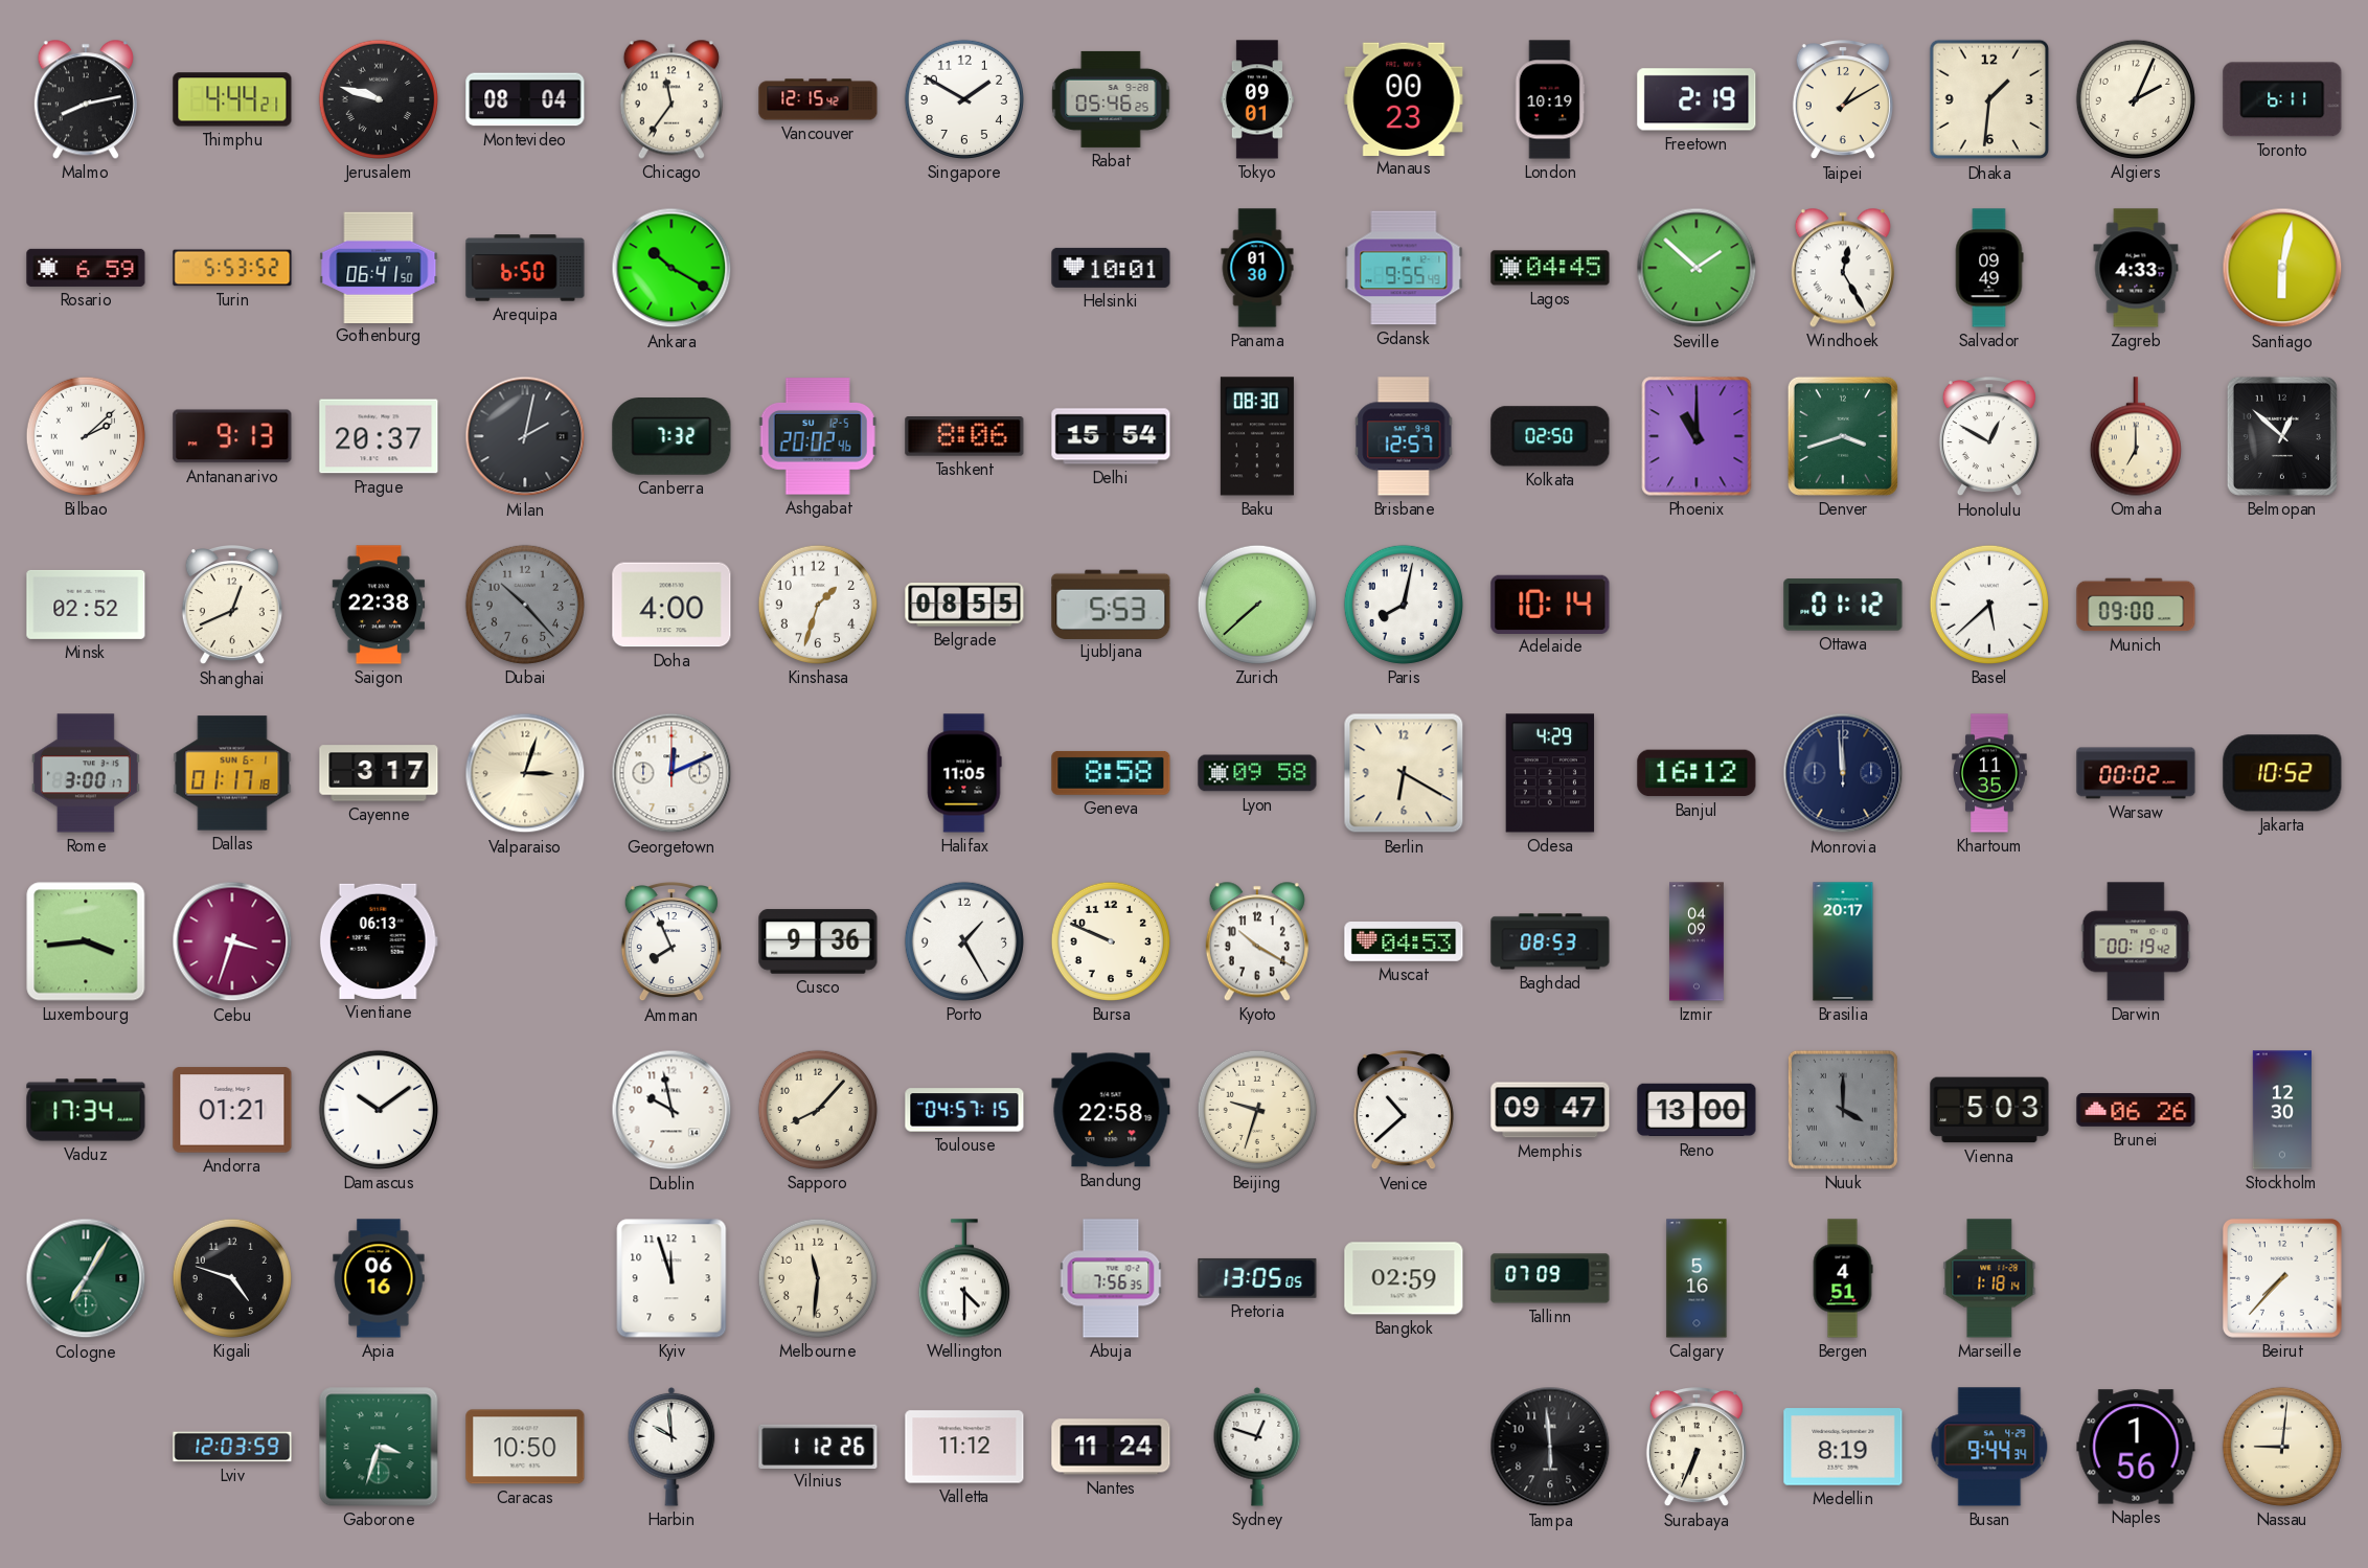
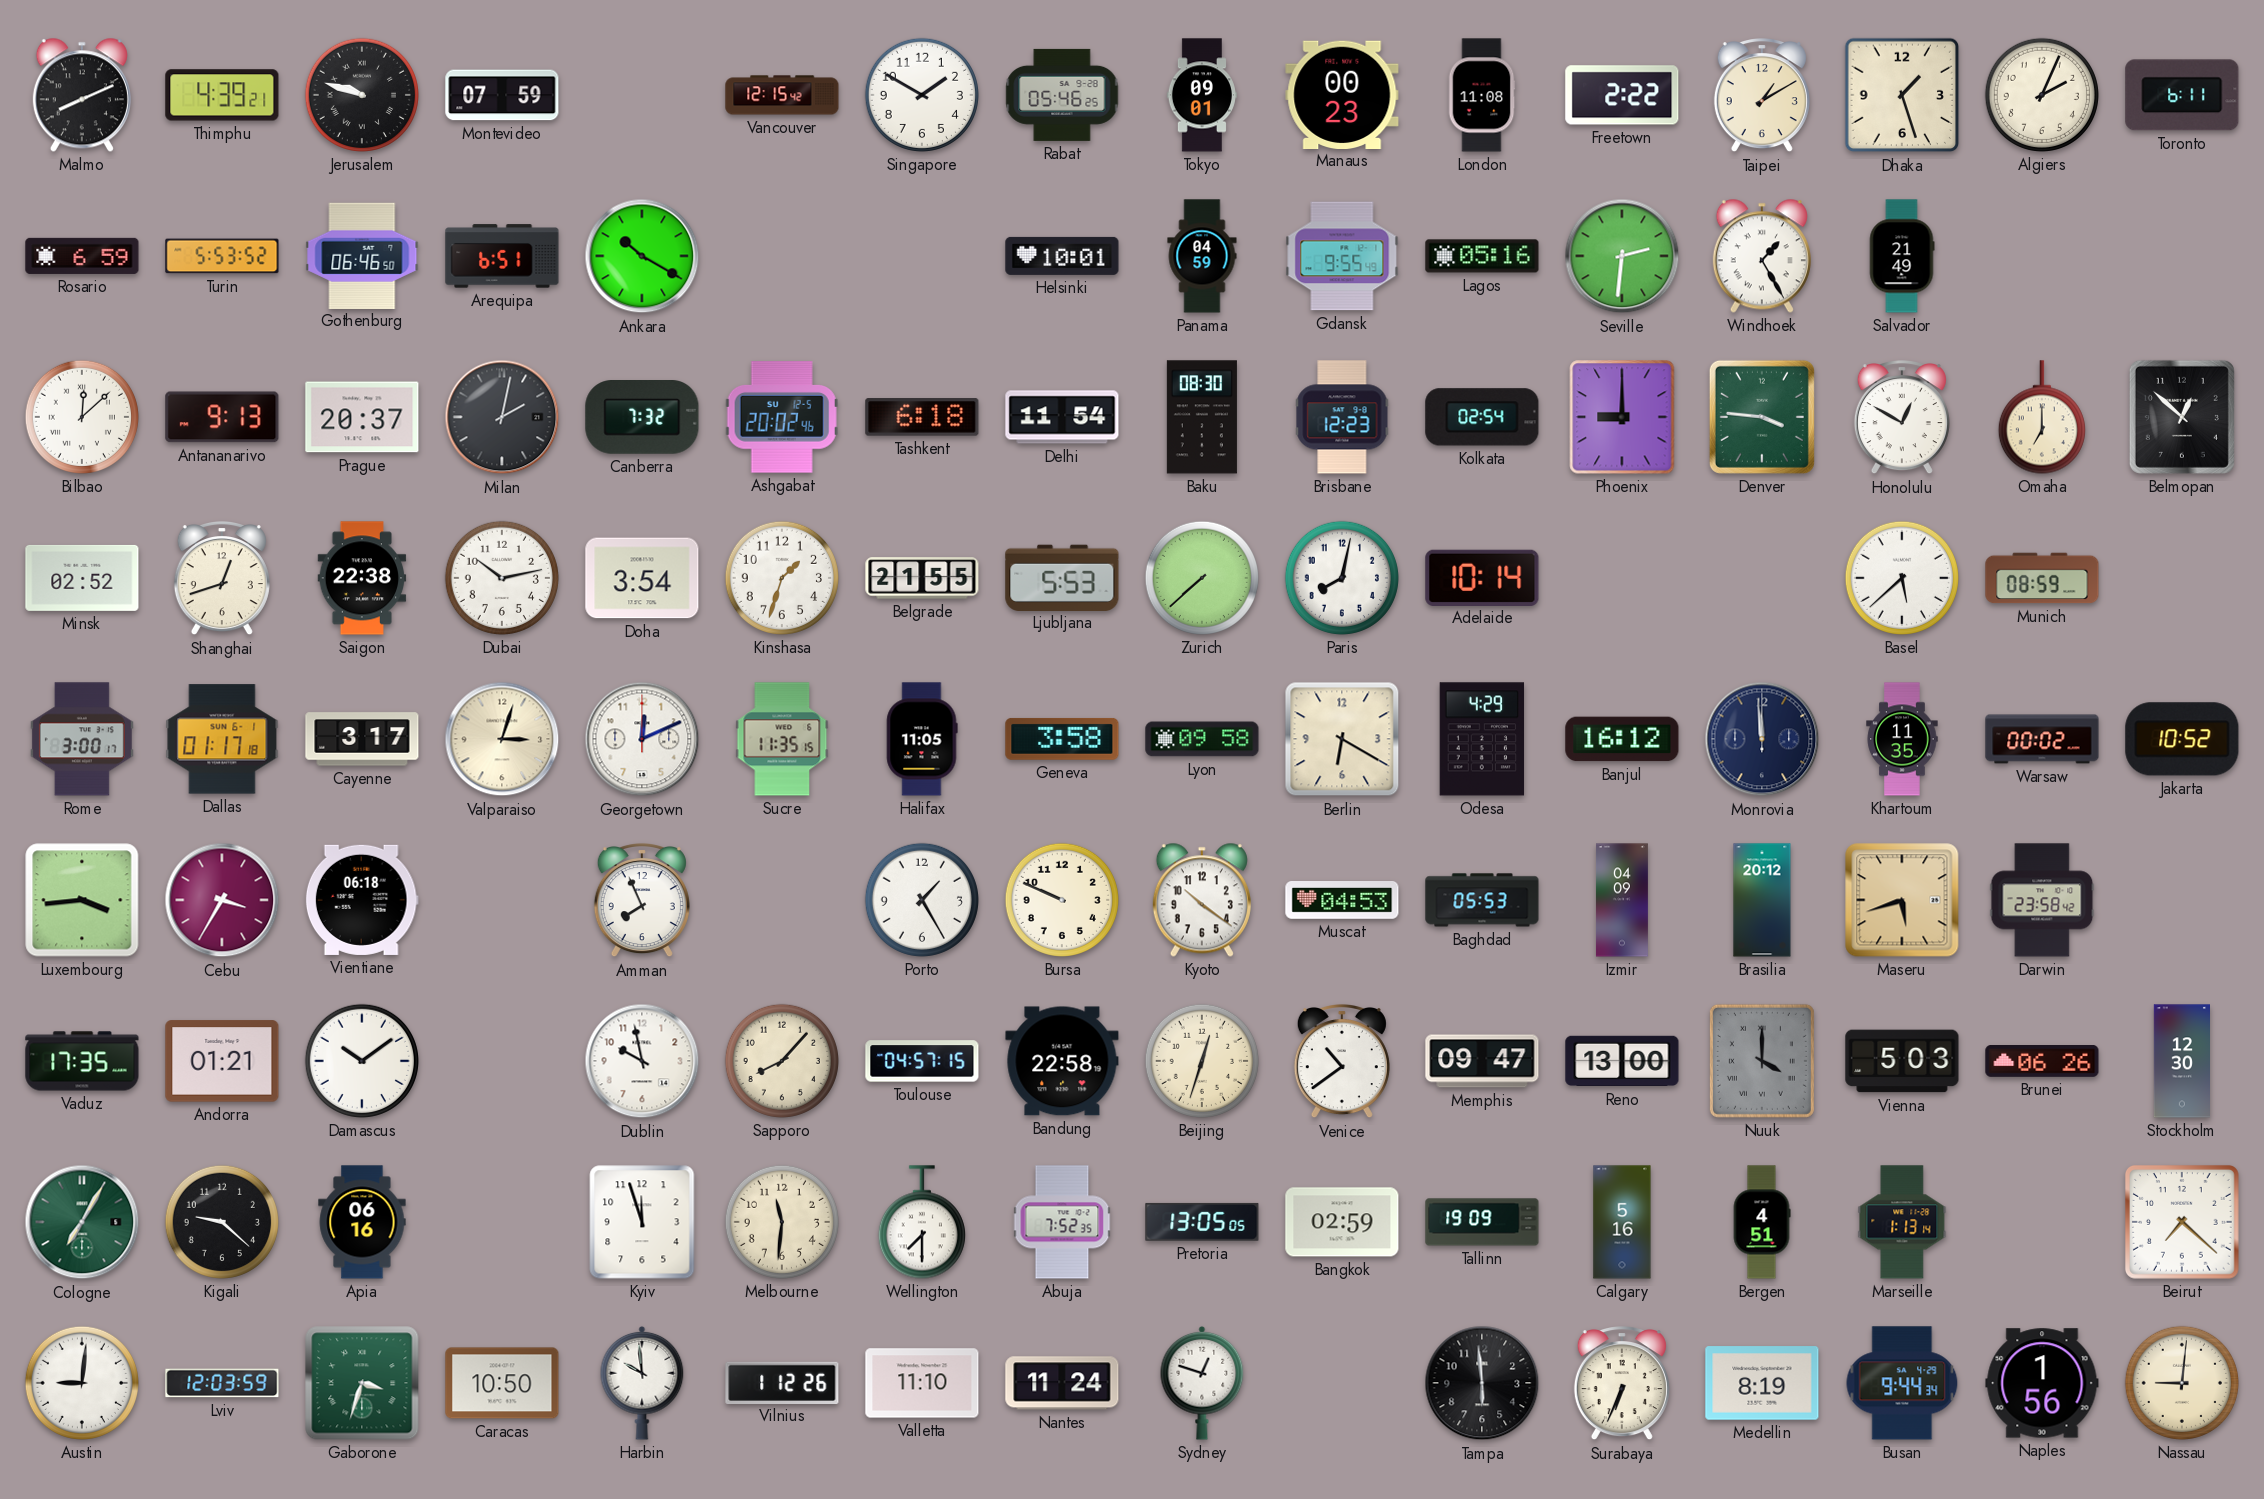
Malmo: 8:13 -> 8:11
Thimphu: 4:44 -> 4:39
Montevideo: 08:04 -> 07:59
Chicago: 11:36 -> none
London: 10:19 -> 11:08
Freetown: 2:19 -> 2:22
Dhaka: 1:31 -> 1:27
Gothenburg: 06:41 -> 06:46
Arequipa: 6:50 -> 6:51
Panama: 01:30 -> 04:59
Lagos: 04:45 -> 05:16
Seville: 1:52 -> 2:31
Windhoek: 12:25 -> 1:25
Salvador: 09:49 -> 21:49
Zagreb: 4:33 -> none
Santiago: 6:02 -> none
Bilbao: 2:08 -> 12:08
Tashkent: 8:06 -> 6:18
Delhi: 15:54 -> 11:54
Brisbane: 12:57 -> 12:23
Kolkata: 02:50 -> 02:54
Phoenix: 11:00 -> 9:00
Denver: 3:42 -> 3:46
Shanghai: 12:41 -> 12:42
Dubai: 10:23 -> 10:13
Dubai dial: grey -> white
Doha: 4:00 -> 3:54
Belgrade: 08:55 -> 21:55
Ottawa: 01:12 -> none
Munich: 09:00 -> 08:59
Sucre: none -> 11:35
Geneva: 8:58 -> 3:58
Cebu: 3:33 -> 3:35
Vientiane: 06:13 -> 06:18
Cusco: 9:36 -> none
Kyoto: 10:20 -> 10:21
Baghdad: 08:53 -> 05:53
Brasilia: 20:17 -> 20:12
Maseru: none -> 5:42
Darwin: 00:19 -> 23:58
Vaduz: 17:34 -> 17:35
Beijing: 9:33 -> 12:33
Venice: 10:38 -> 10:39
Kigali: 4:48 -> 9:22
Wellington: 4:30 -> 7:30
Abuja: 7:56 -> 7:52
Tallinn: 07:09 -> 19:09
Marseille: 1:18 -> 1:13
Beirut: 7:37 -> 7:22
Austin: none -> 9:01
Valletta: 11:12 -> 11:10
